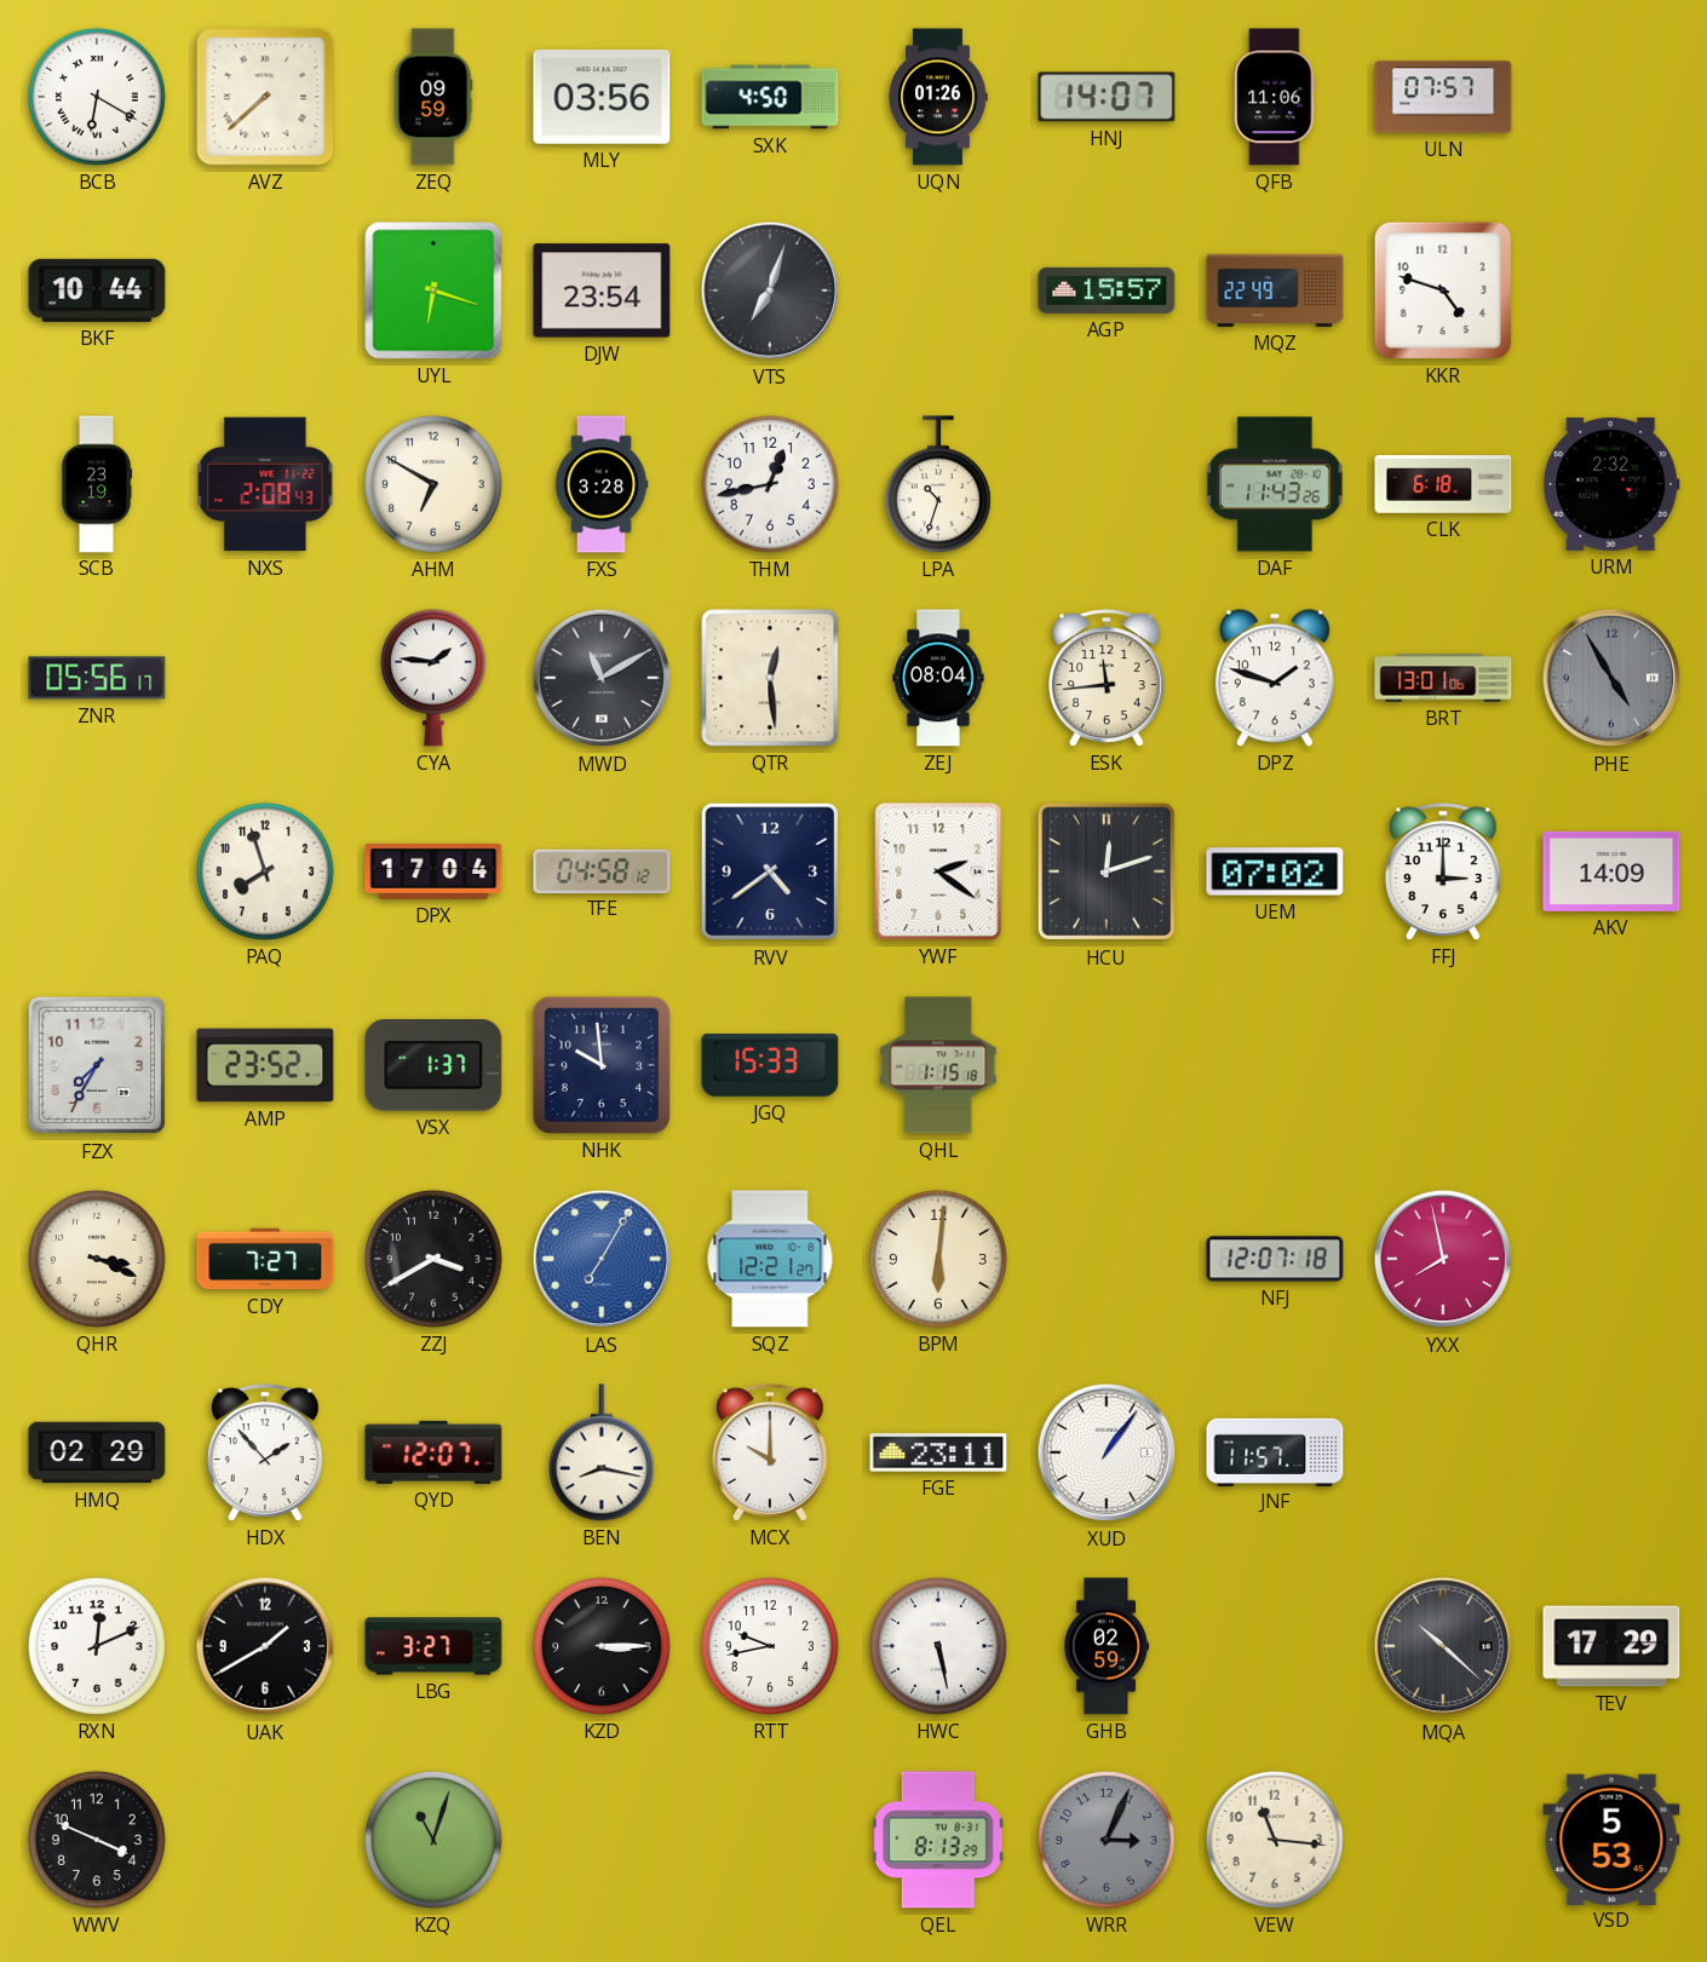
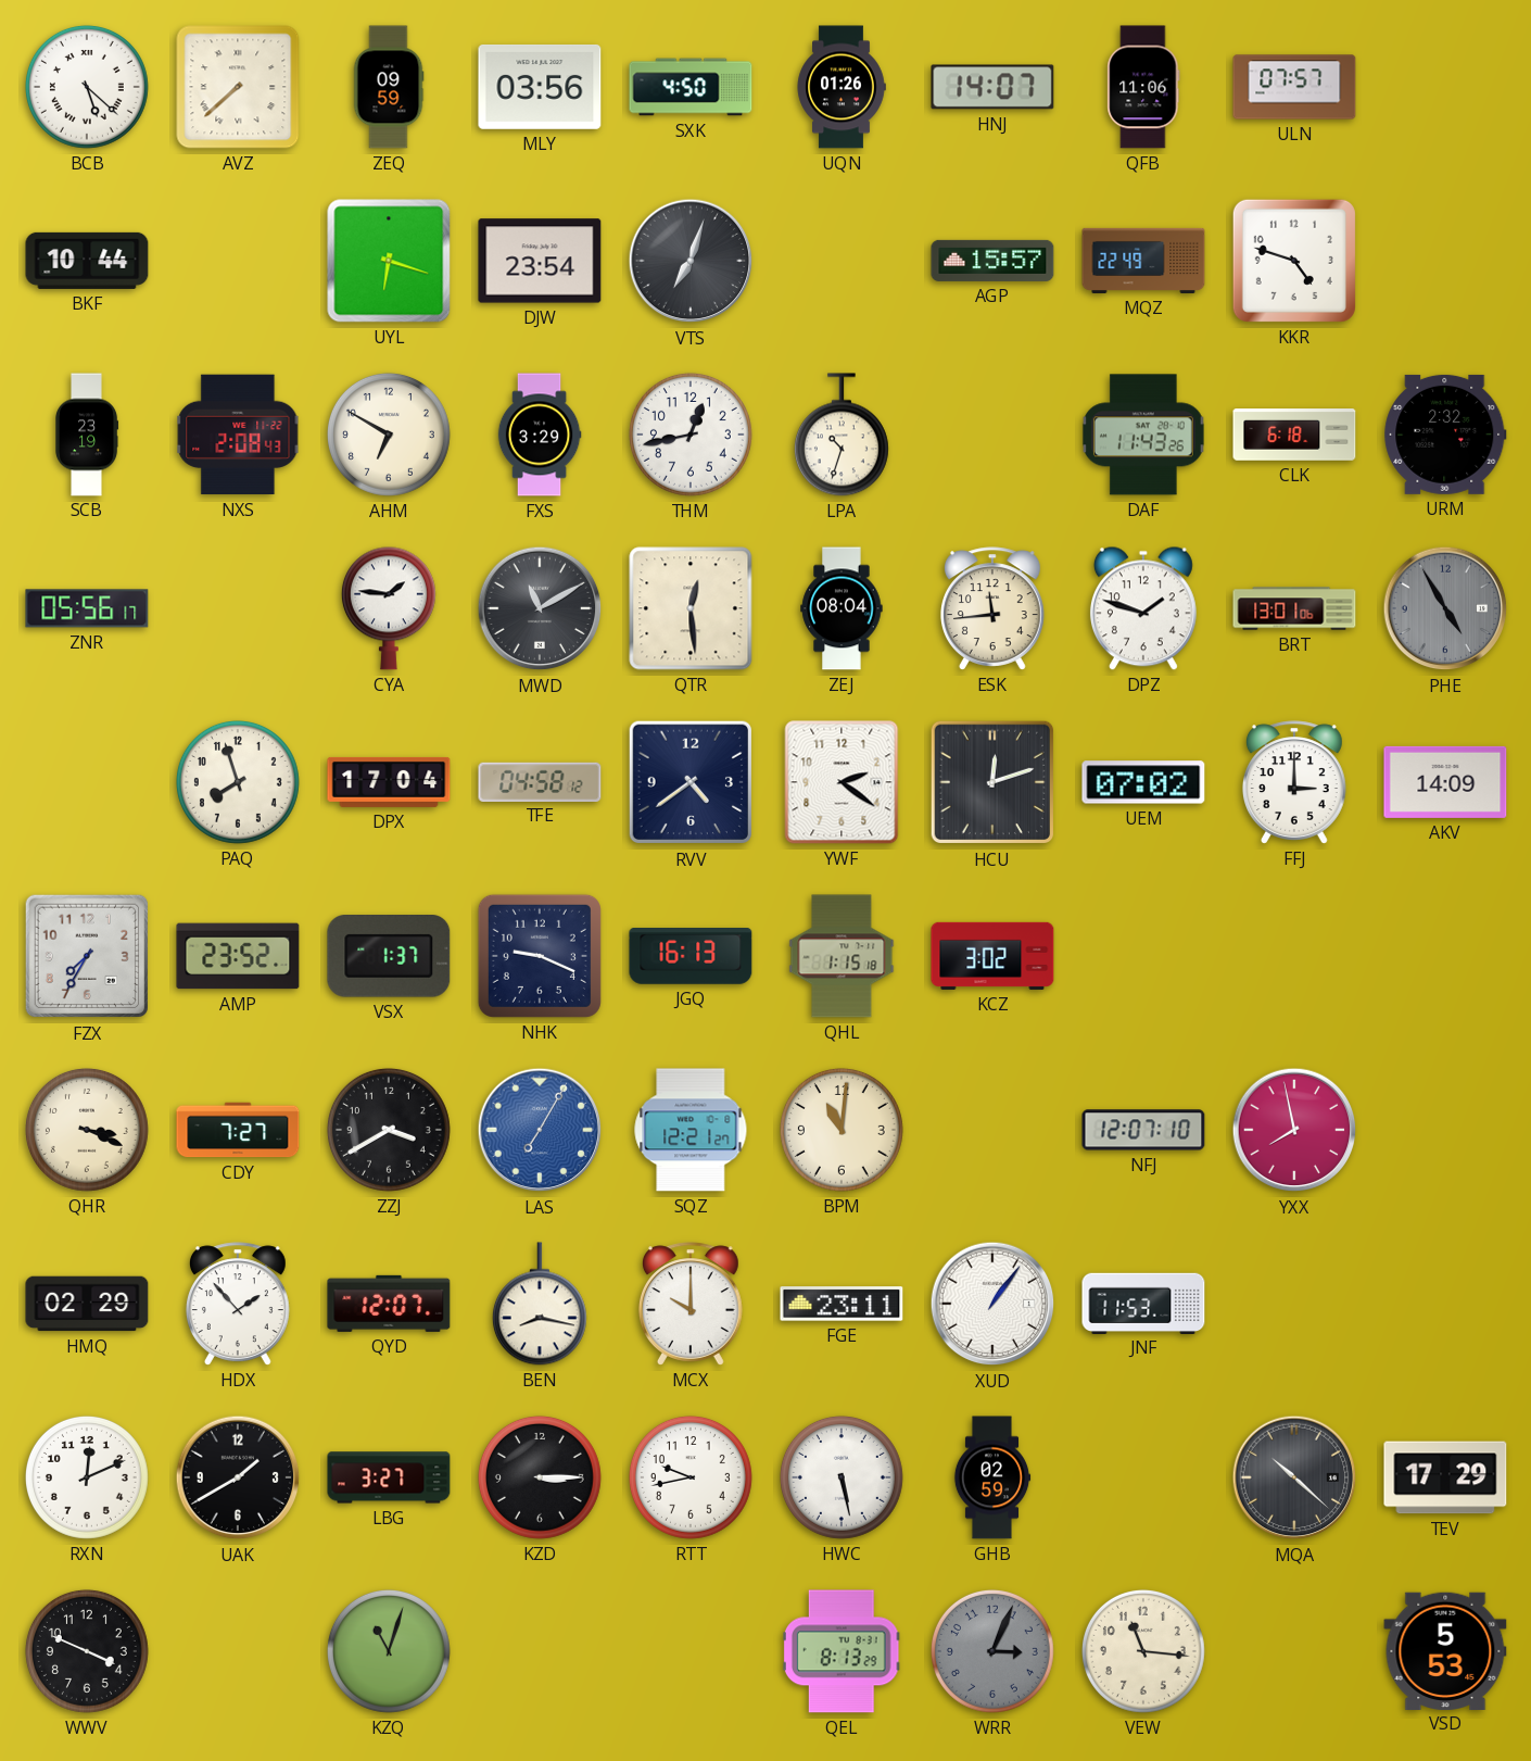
BCB: 6:20 -> 5:22
FXS: 3:28 -> 3:29
NHK: 9:59 -> 9:19
JGQ: 15:33 -> 16:13
KCZ: none -> 3:02
BPM: 6:01 -> 11:01
NFJ: 12:07:18 -> 12:07:10
JNF: 11:57 -> 11:53
